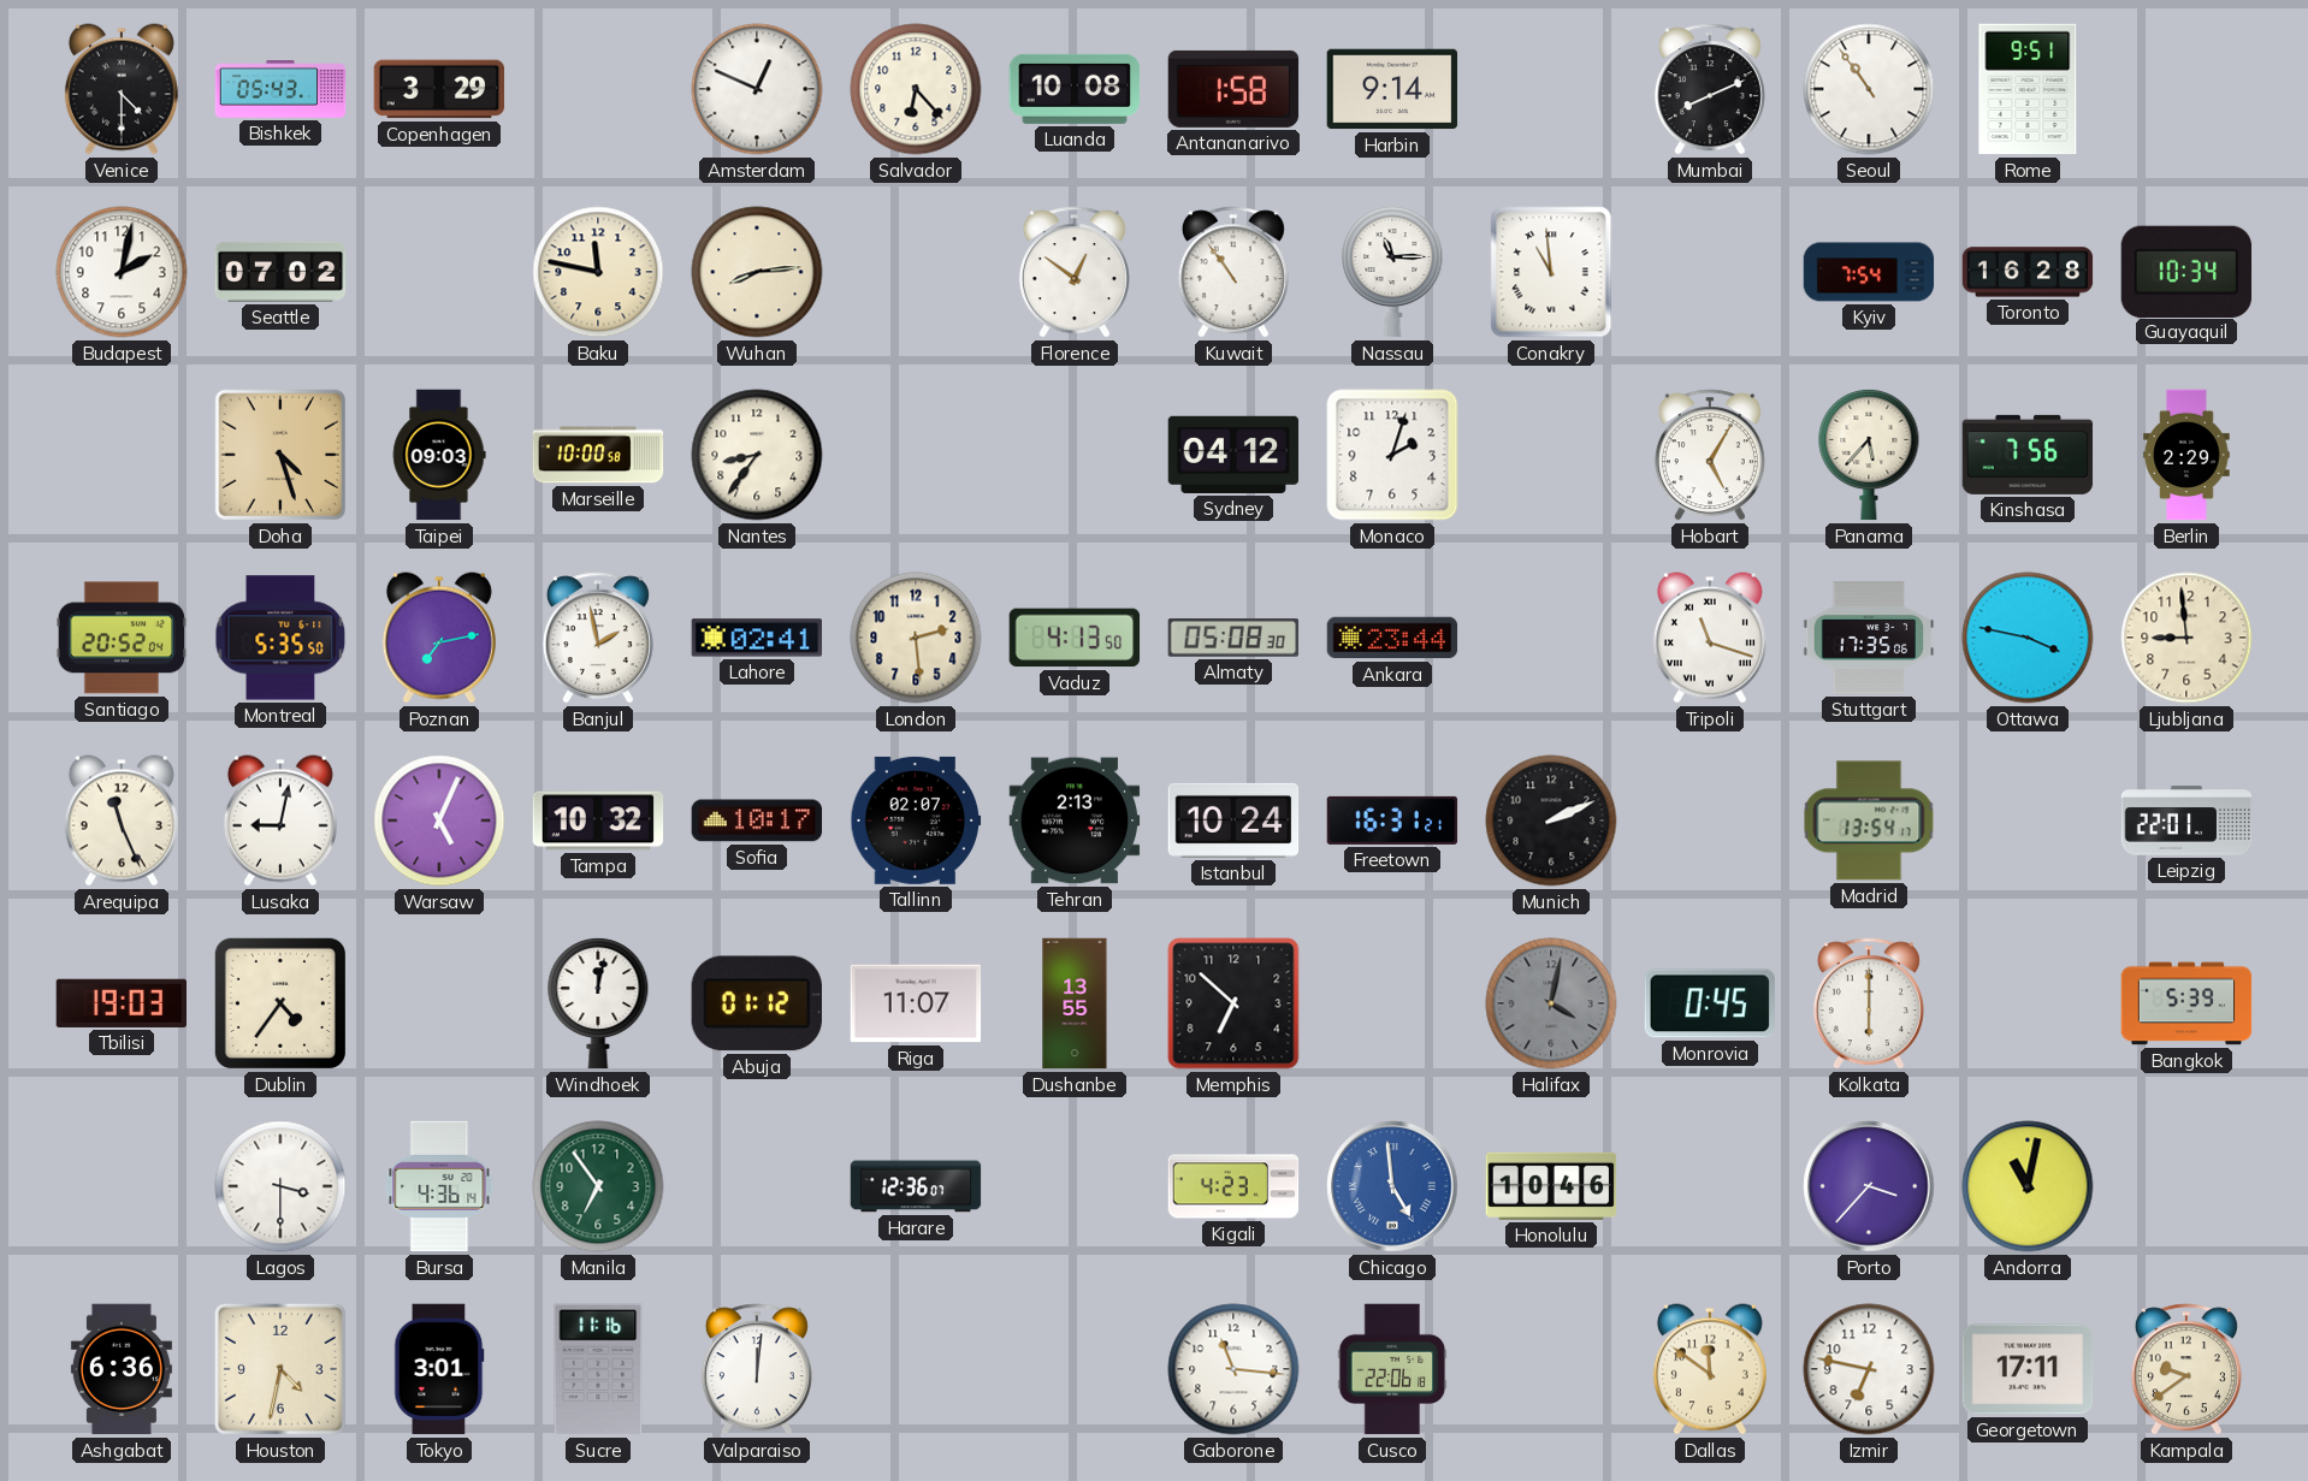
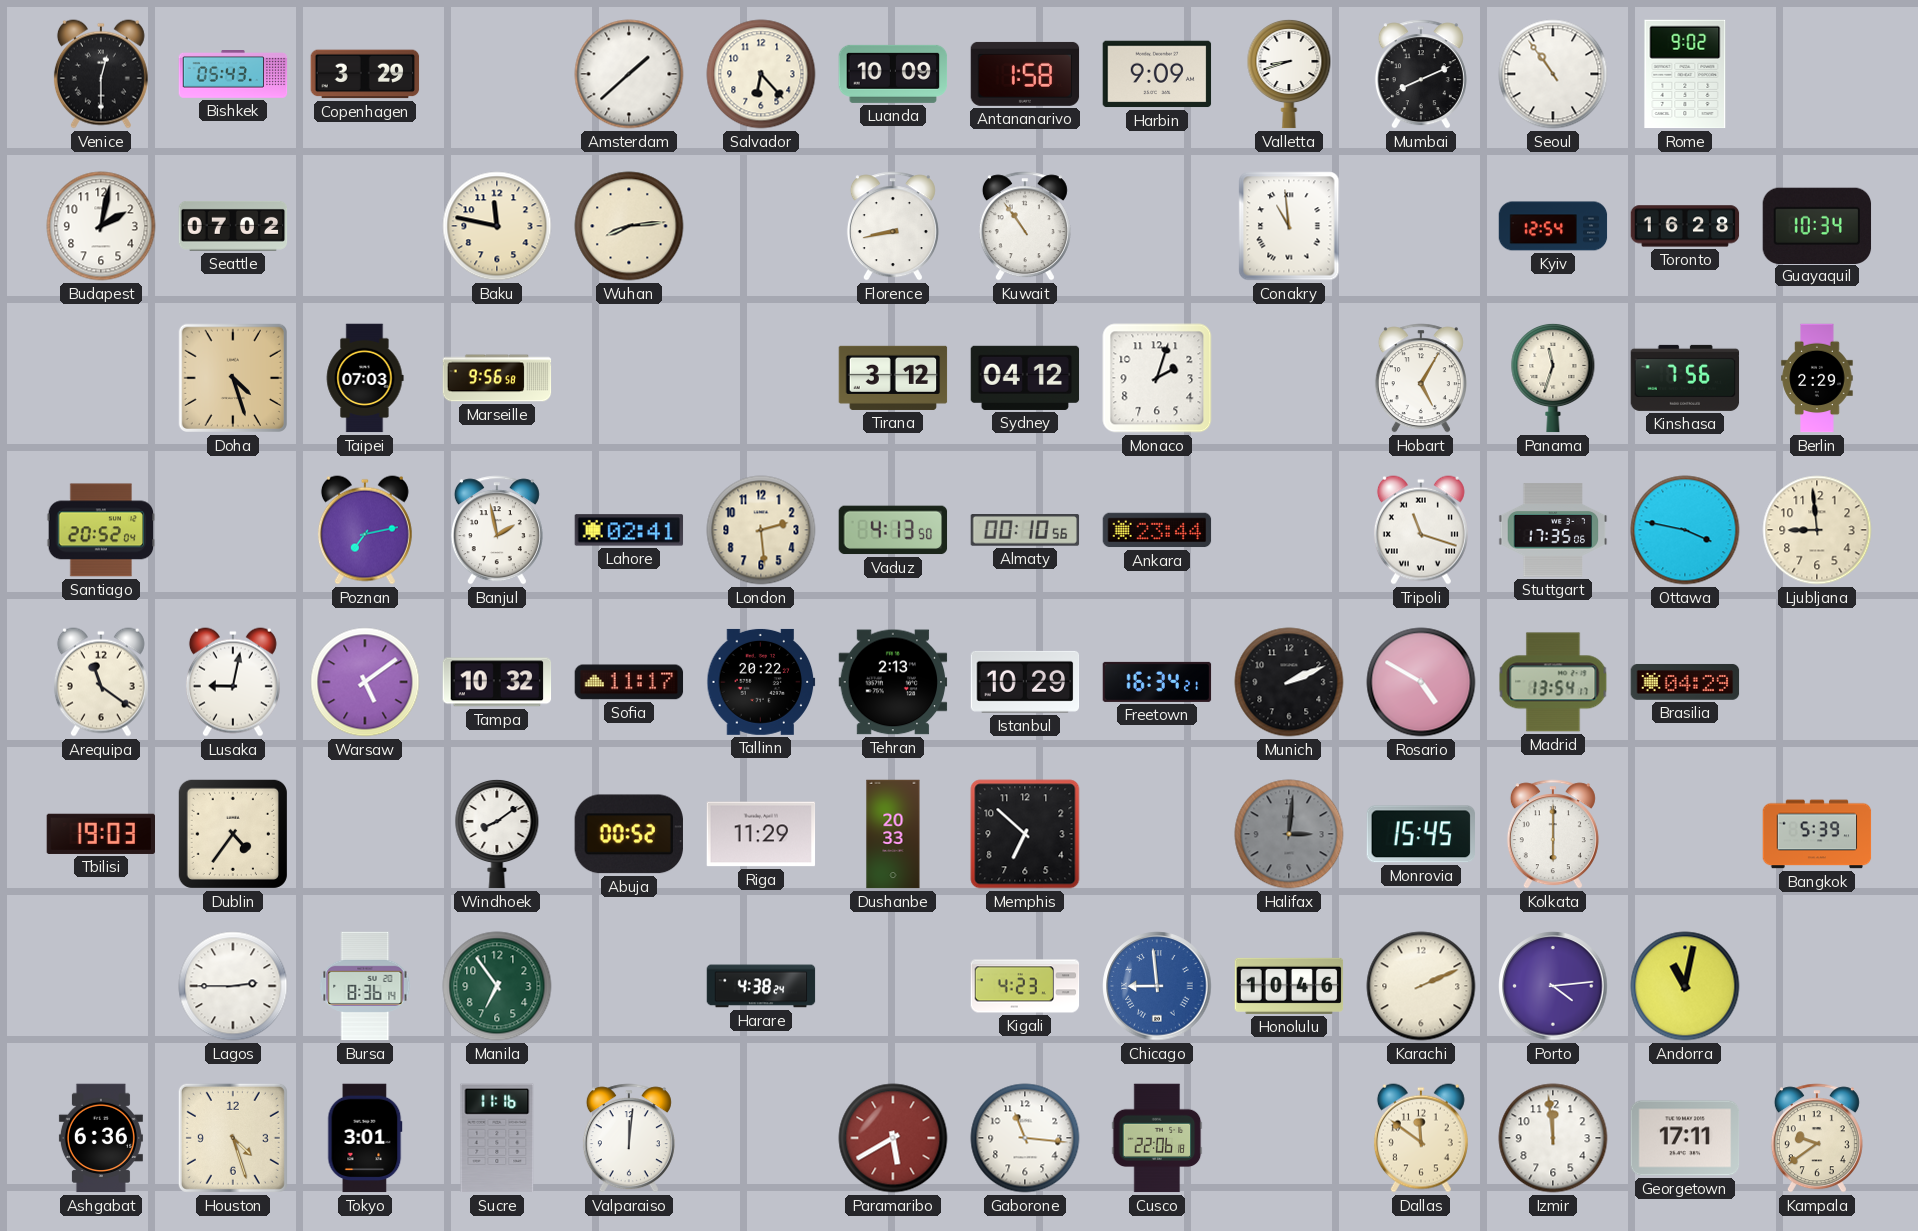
Venice: 4:30 -> 12:30
Amsterdam: 12:49 -> 1:38
Luanda: 10:08 -> 10:09
Harbin: 9:14 -> 9:09
Valletta: none -> 8:42
Rome: 9:51 -> 9:02
Florence: 12:51 -> 8:43
Nassau: 11:15 -> none
Kyiv: 7:54 -> 12:54
Taipei: 09:03 -> 07:03
Marseille: 10:00 -> 9:56
Nantes: 8:36 -> none
Tirana: none -> 3:12
Panama: 5:37 -> 11:33
Montreal: 5:35 -> none
Almaty: 05:08 -> 00:10
Arequipa: 11:26 -> 11:21
Warsaw: 5:04 -> 5:09
Sofia: 10:17 -> 11:17
Tallinn: 02:07 -> 20:22
Istanbul: 10:24 -> 10:29
Freetown: 16:31 -> 16:34
Rosario: none -> 4:50
Brasilia: none -> 04:29
Leipzig: 22:01 -> none
Windhoek: 12:02 -> 8:09
Abuja: 01:12 -> 00:52
Riga: 11:07 -> 11:29
Dushanbe: 13:55 -> 20:33
Halifax: 4:02 -> 3:01
Monrovia: 0:45 -> 15:45
Lagos: 3:30 -> 2:45
Bursa: 4:36 -> 8:36
Harare: 12:36 -> 4:38
Chicago: 4:59 -> 8:59
Karachi: none -> 2:11
Porto: 3:37 -> 4:14
Houston: 4:32 -> 4:27
Paramaribo: none -> 5:40
Izmir: 6:47 -> 11:59
